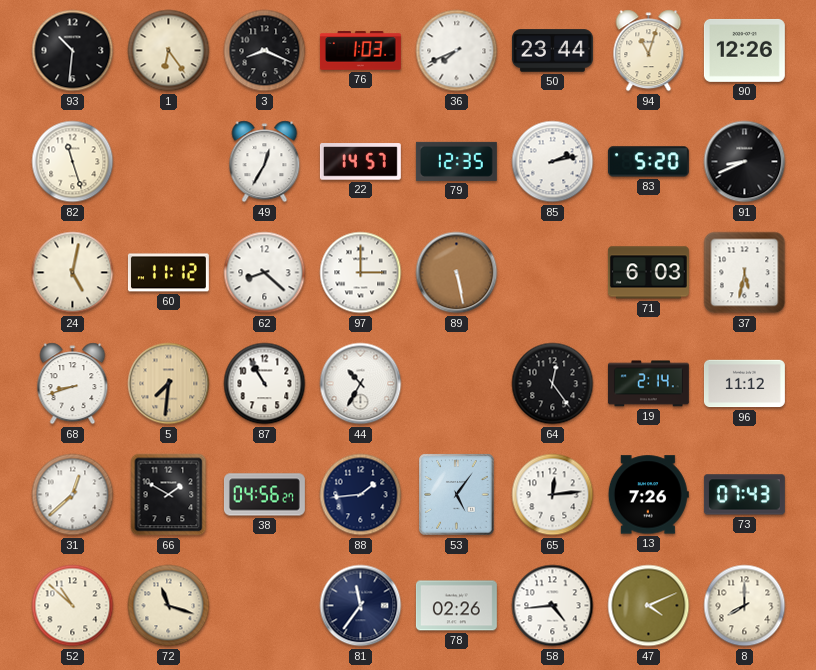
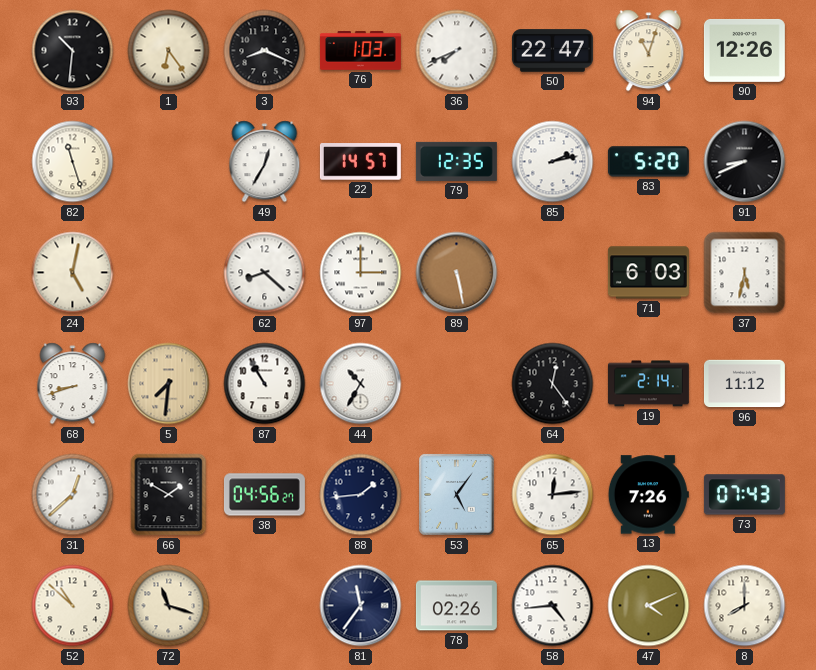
50: 23:44 -> 22:47
60: 11:12 -> none
